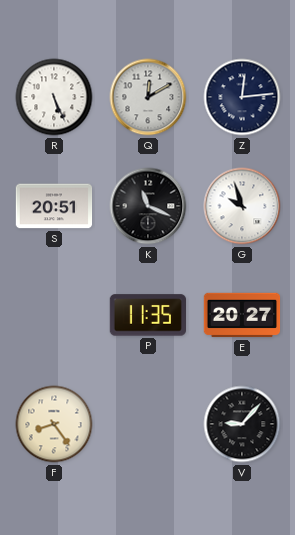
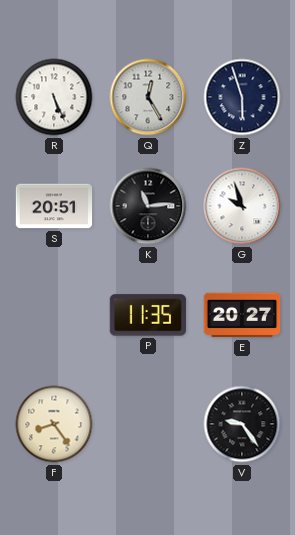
Q: 12:10 -> 12:25
Z: 12:14 -> 5:57
K: 11:19 -> 11:14
V: 9:07 -> 9:24
